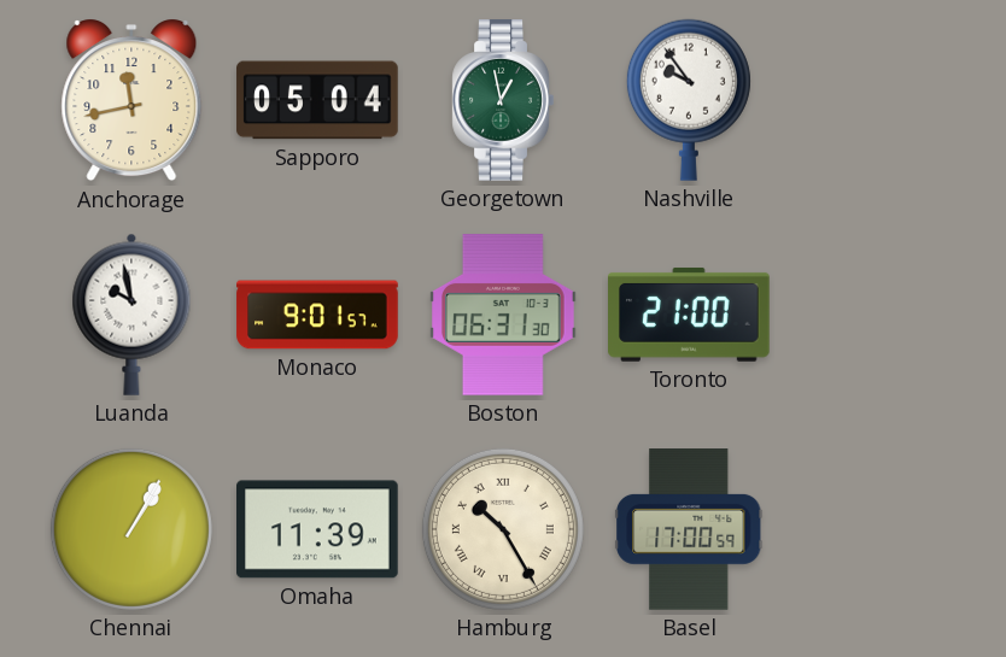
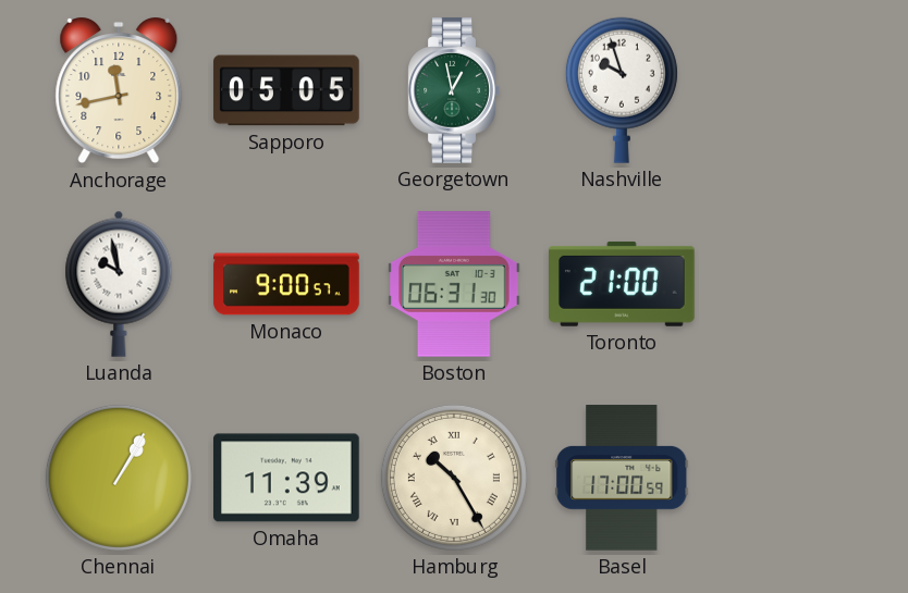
Sapporo: 05:04 -> 05:05
Nashville: 9:54 -> 9:57
Monaco: 9:01 -> 9:00
